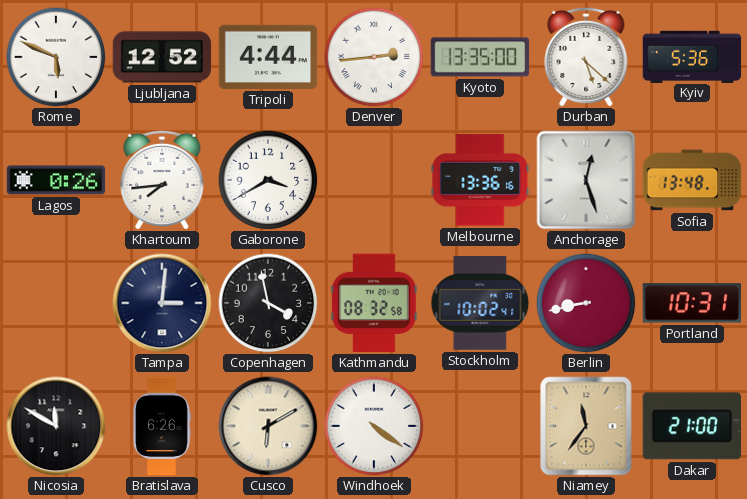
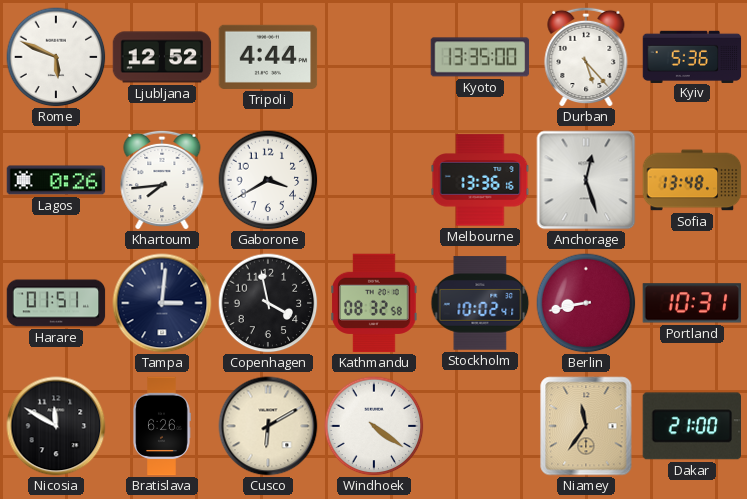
Denver: 2:44 -> none
Durban: 5:22 -> 5:23
Harare: none -> 01:51
